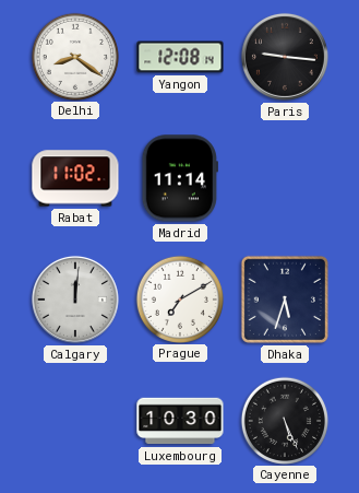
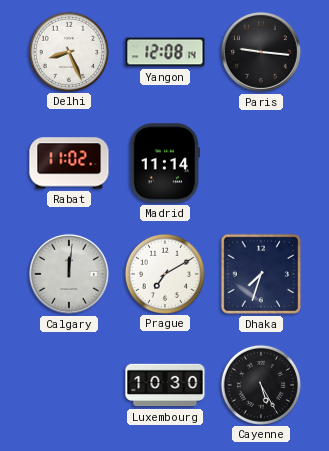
Delhi: 8:21 -> 8:26
Dhaka: 5:33 -> 7:33
Cayenne: 5:26 -> 5:25
